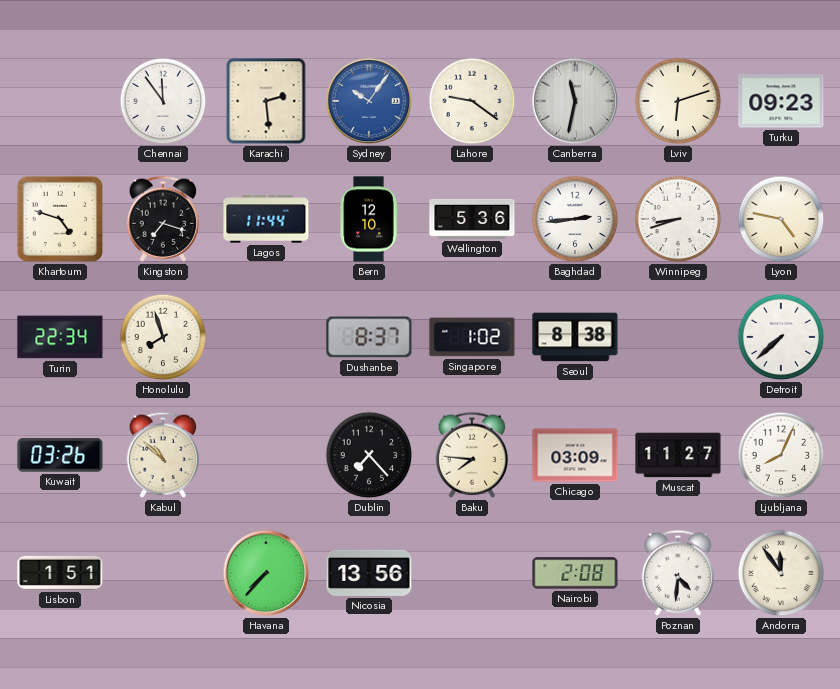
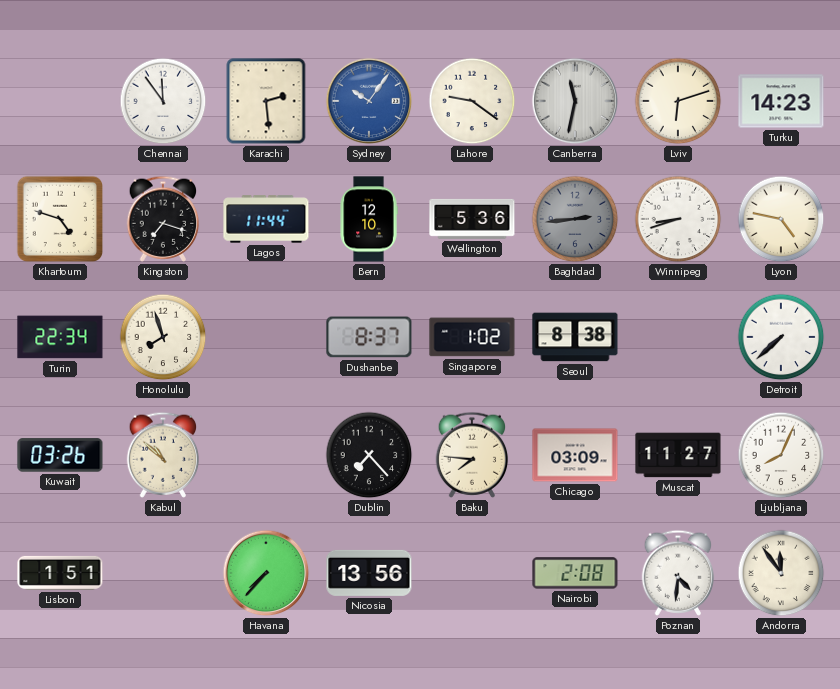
Turku: 09:23 -> 14:23
Baghdad dial: white -> grey
